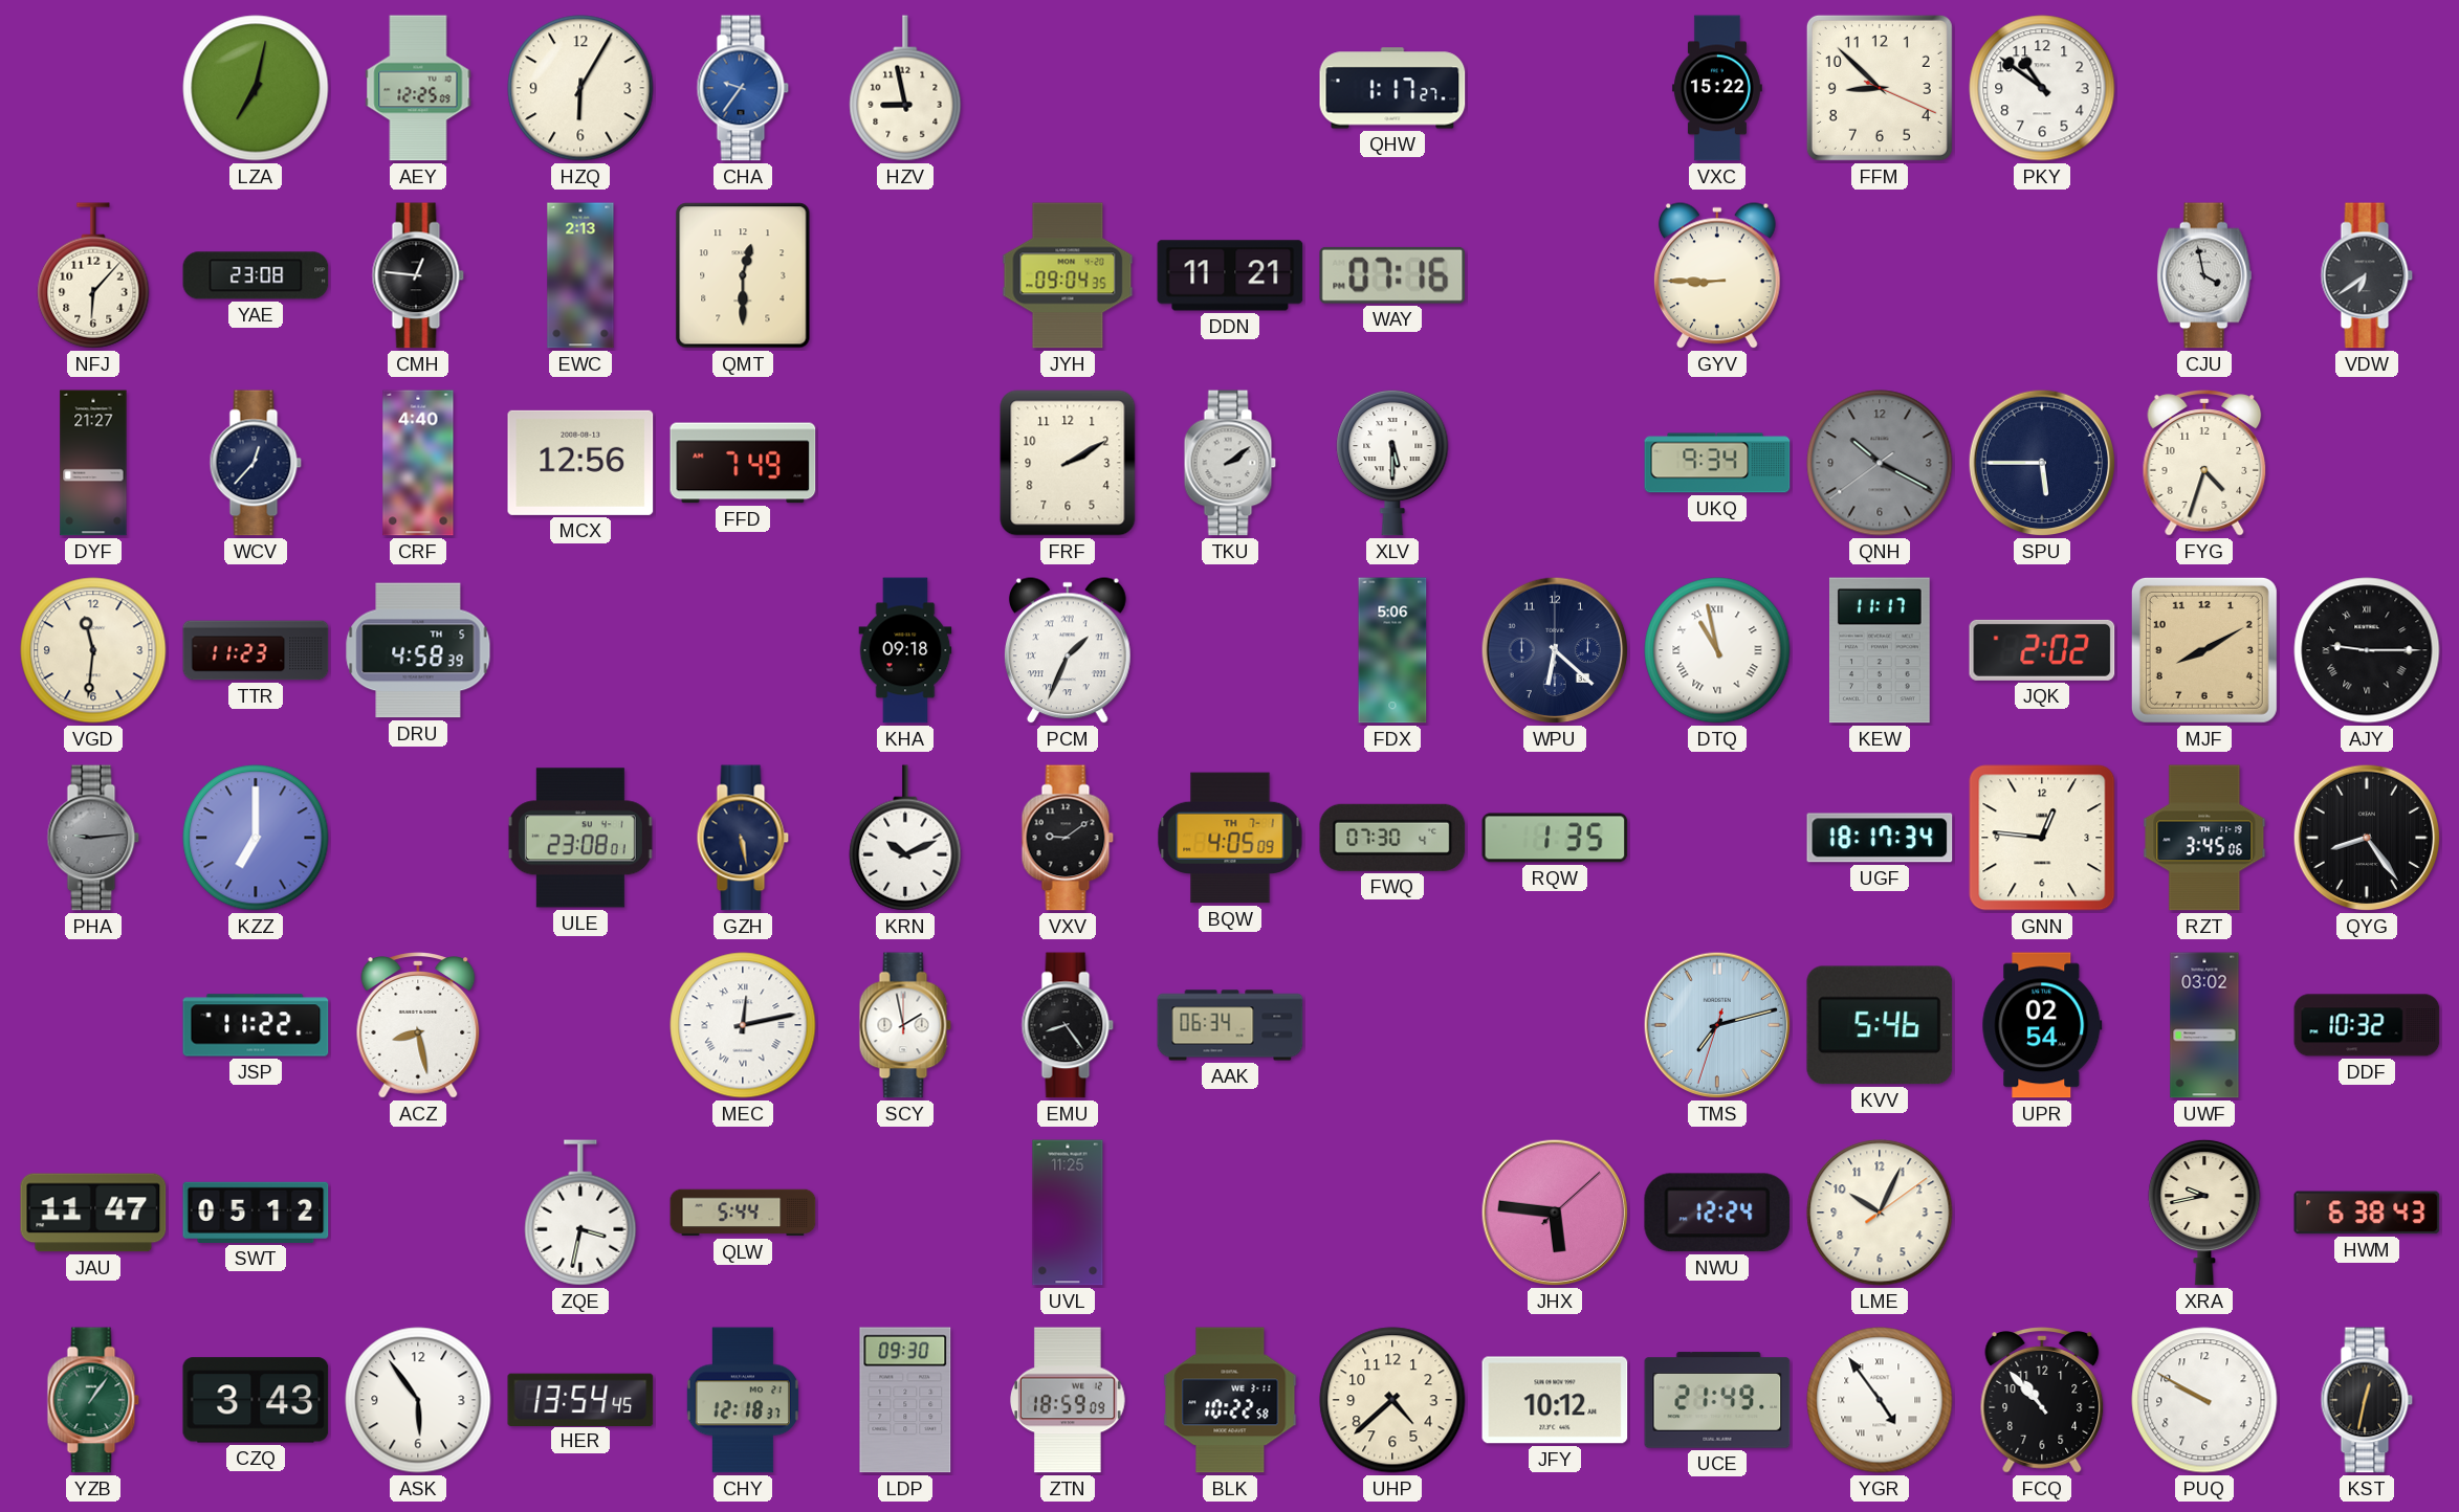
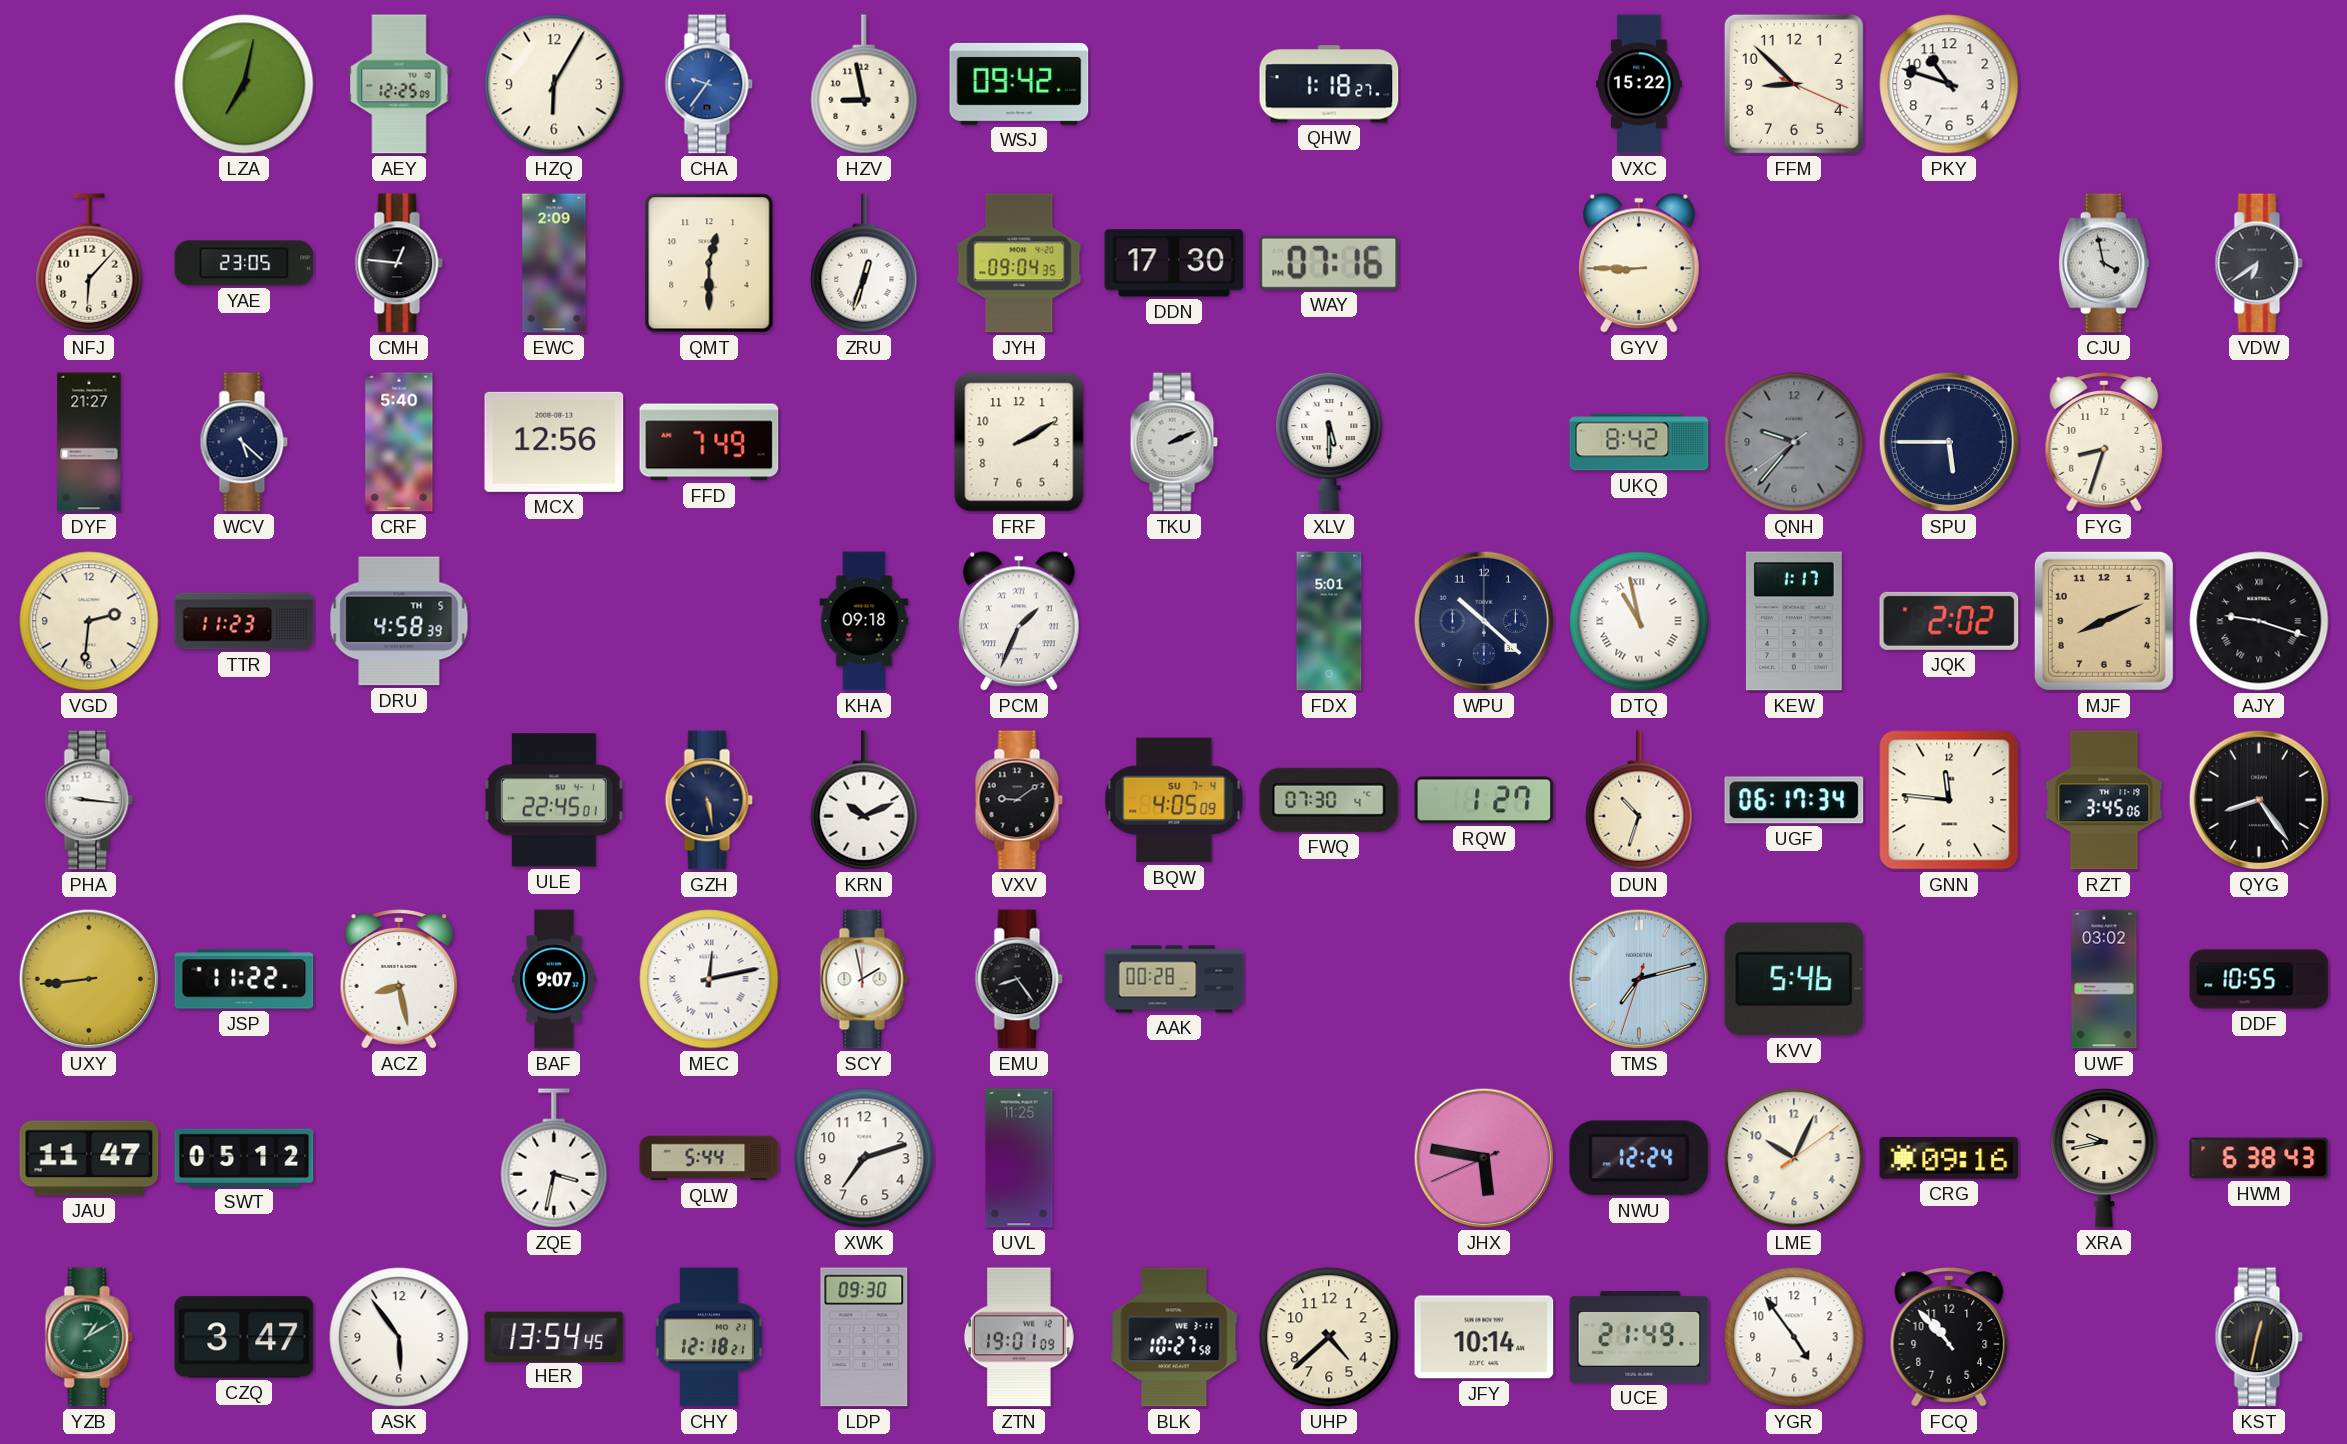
WSJ: none -> 09:42
QHW: 1:17 -> 1:18
PKY: 10:51 -> 10:48
YAE: 23:08 -> 23:05
EWC: 2:13 -> 2:09
ZRU: none -> 12:33
DDN: 11:21 -> 17:30
WCV: 12:37 -> 5:22
CRF: 4:40 -> 5:40
TKU: 2:09 -> 2:11
UKQ: 9:34 -> 8:42
QNH: 10:19 -> 9:36
FYG: 4:33 -> 8:33
VGD: 11:31 -> 2:31
FDX: 5:06 -> 5:01
WPU: 6:22 -> 10:22
KEW: 11:17 -> 1:17
MJF: 8:10 -> 8:11
AJY: 9:15 -> 9:18
PHA: 9:14 -> 9:16
PHA dial: grey -> white
KZZ: 7:00 -> none
ULE: 23:08 -> 22:45
BQW date: TH 7-1 -> SU 7-4
RQW: 1:35 -> 1:27
DUN: none -> 10:33
UGF: 18:17 -> 06:17
GNN: 12:46 -> 11:46
UXY: none -> 8:44
BAF: none -> 9:07
AAK: 06:34 -> 00:28
UPR: 02:54 -> none
DDF: 10:32 -> 10:55
XWK: none -> 7:12
JHX: 5:46:08 -> 5:46:41
CRG: none -> 09:16
YZB: 1:06 -> 1:10
CZQ: 3:43 -> 3:47
CHY: 12:18:37 -> 12:18:21
ZTN: 18:59 -> 19:01
BLK: 10:22 -> 10:27
JFY: 10:12 -> 10:14
YGR numerals: Roman -> Arabic
PUQ: 9:50 -> none
